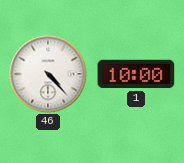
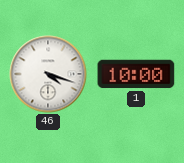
46: 4:23 -> 4:18
